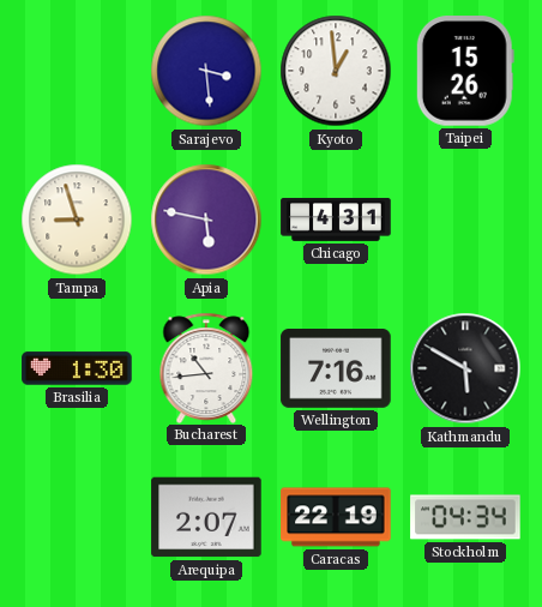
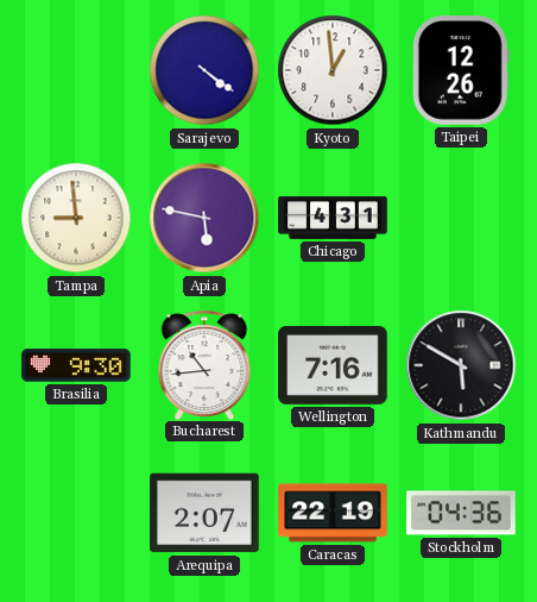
Sarajevo: 3:29 -> 4:21
Taipei: 15:26 -> 12:26
Tampa: 8:57 -> 8:59
Brasilia: 1:30 -> 9:30
Stockholm: 04:34 -> 04:36
